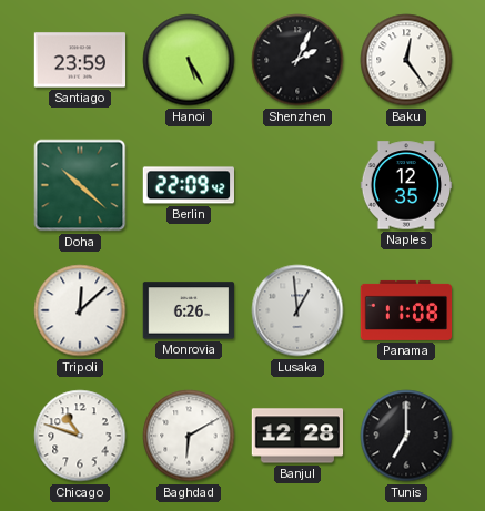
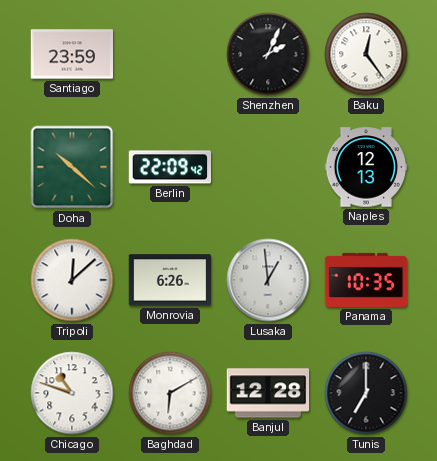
Hanoi: 5:25 -> none
Naples: 12:35 -> 12:13
Panama: 11:08 -> 10:35
